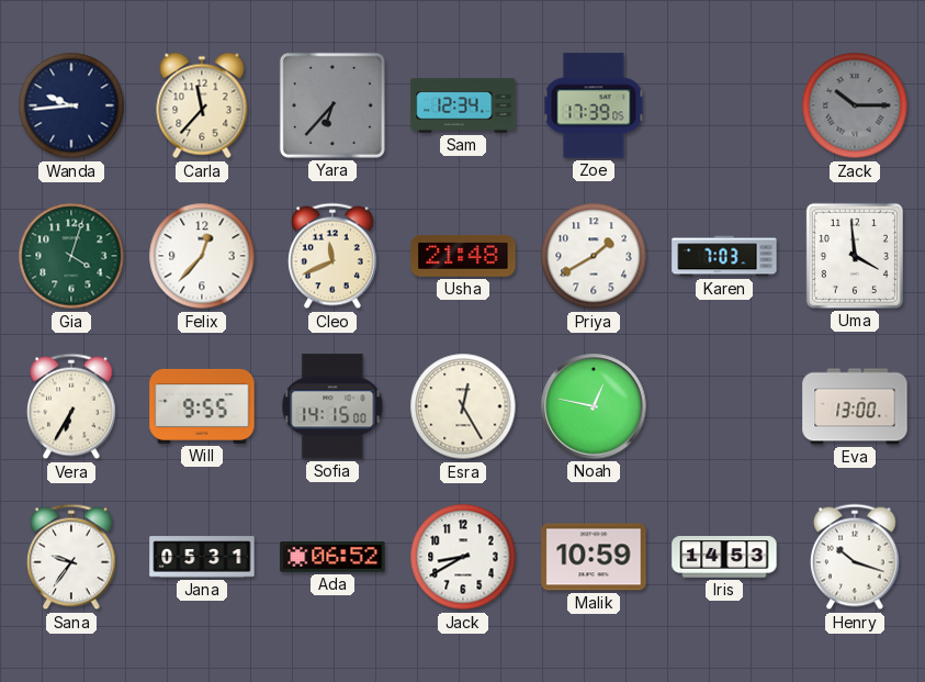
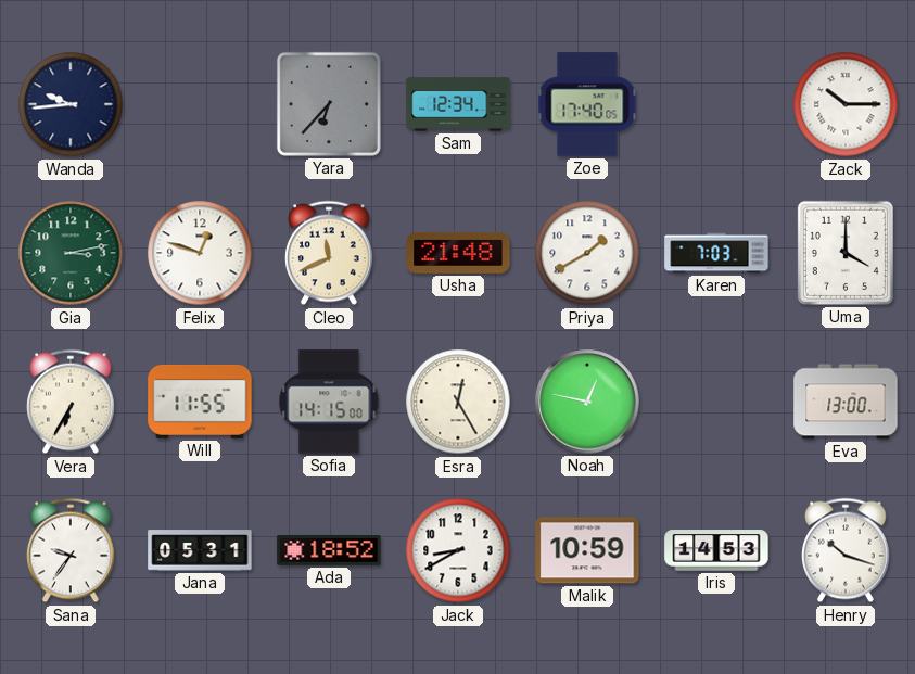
Carla: 11:37 -> none
Zoe: 17:39 -> 17:40
Zack dial: grey -> white
Gia: 4:03 -> 3:13
Felix: 12:37 -> 12:48
Uma: 3:59 -> 4:00
Will: 9:55 -> 11:55
Ada: 06:52 -> 18:52
